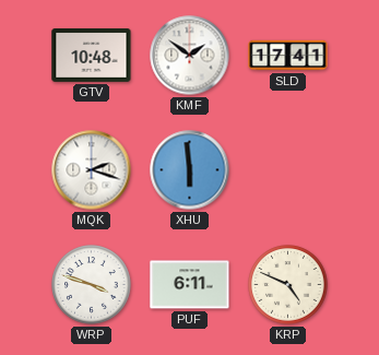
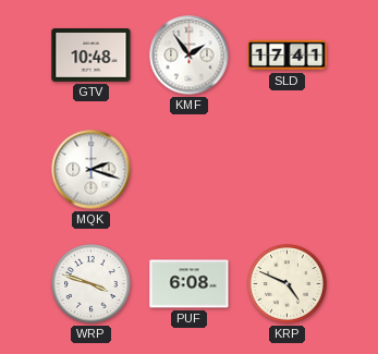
KMF: 1:51 -> 1:54
XHU: 5:59 -> none
PUF: 6:11 -> 6:08
